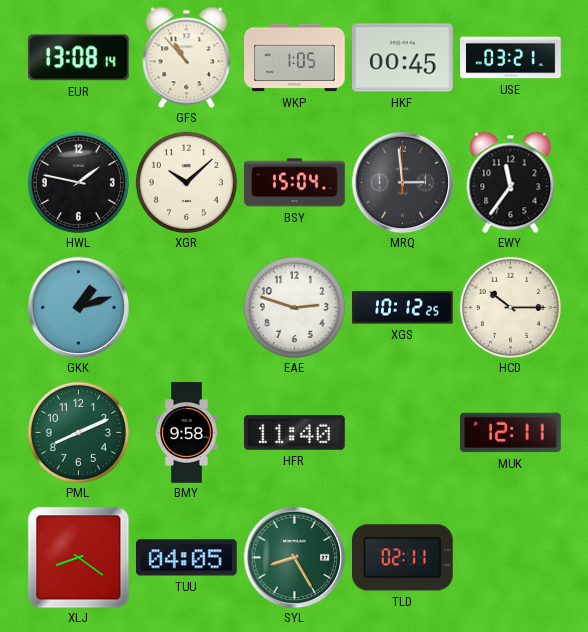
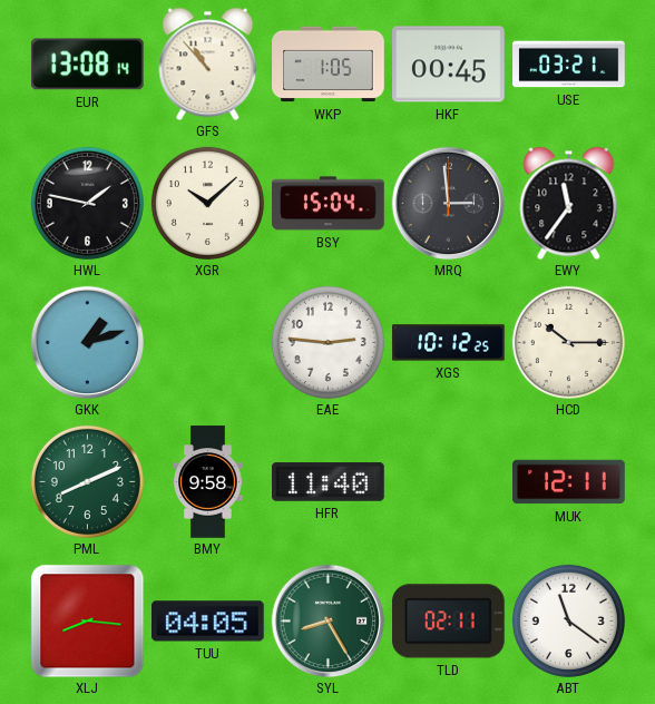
EAE: 2:48 -> 2:46
XLJ: 8:21 -> 8:16
ABT: none -> 11:21
